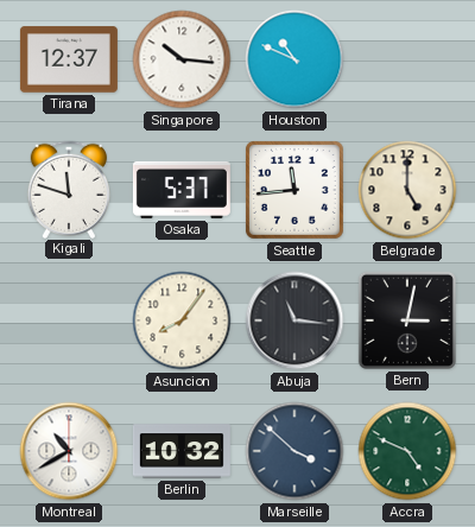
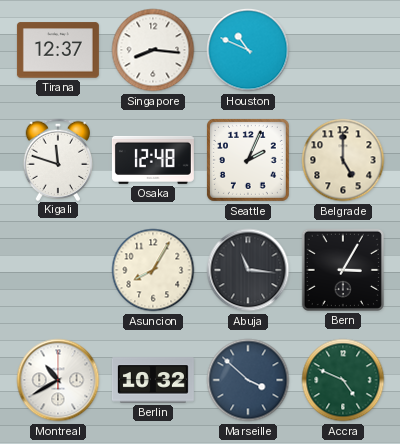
Singapore: 10:16 -> 8:16
Osaka: 5:37 -> 12:48
Seattle: 11:44 -> 2:04
Asuncion: 8:06 -> 8:05
Bern: 3:02 -> 3:05
